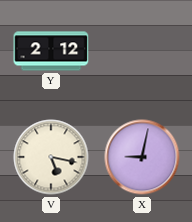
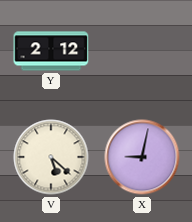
V: 5:17 -> 5:22
